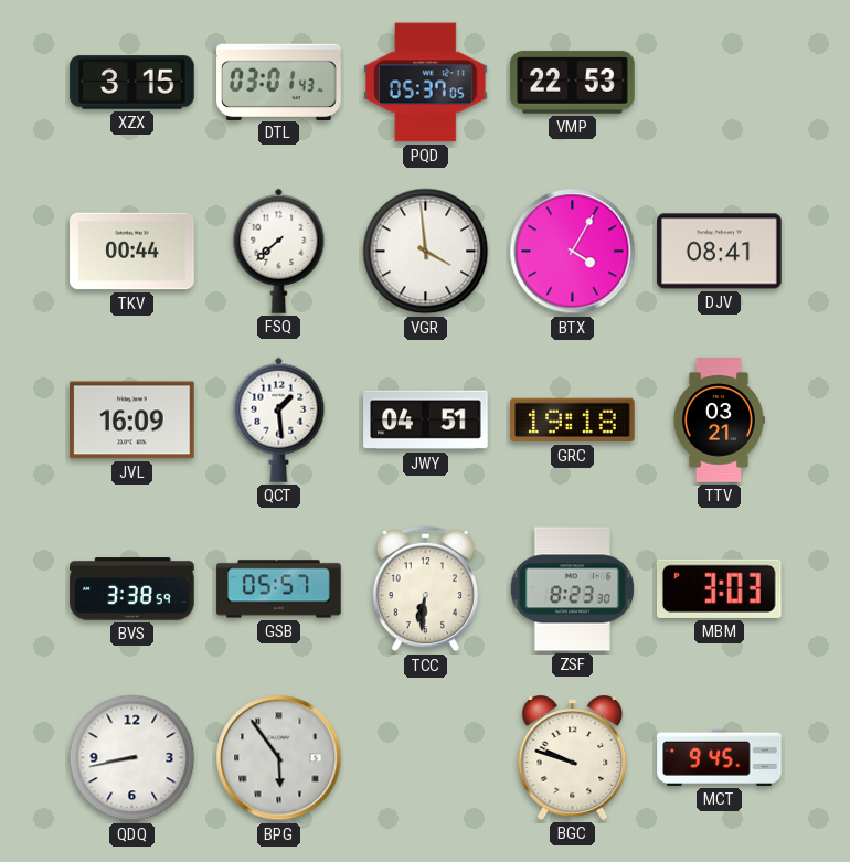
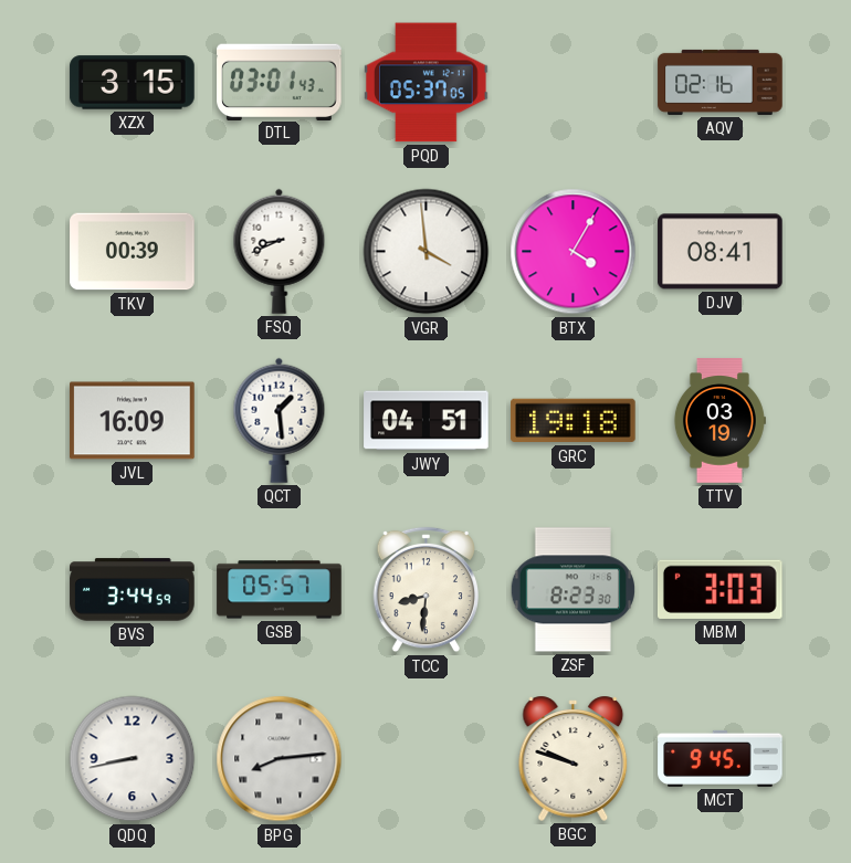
VMP: 22:53 -> none
AQV: none -> 02:16
TKV: 00:44 -> 00:39
FSQ: 7:38 -> 8:41
TTV: 03:21 -> 03:19
BVS: 3:38 -> 3:44
TCC: 6:31 -> 8:31
BPG: 5:54 -> 8:14
